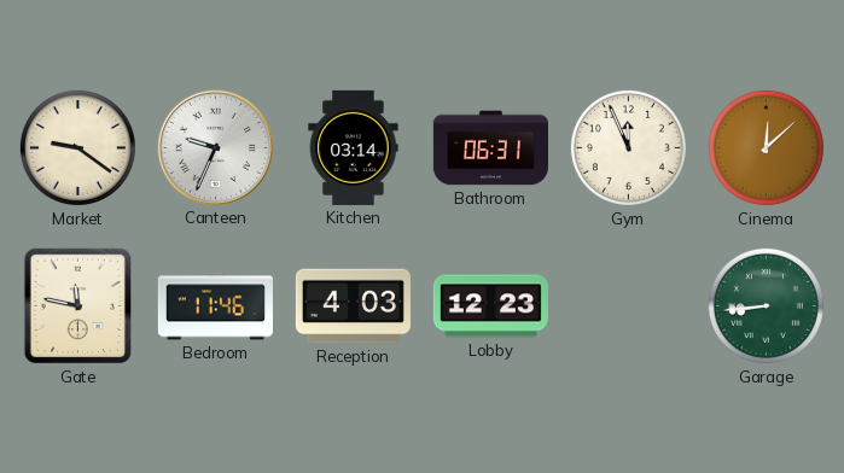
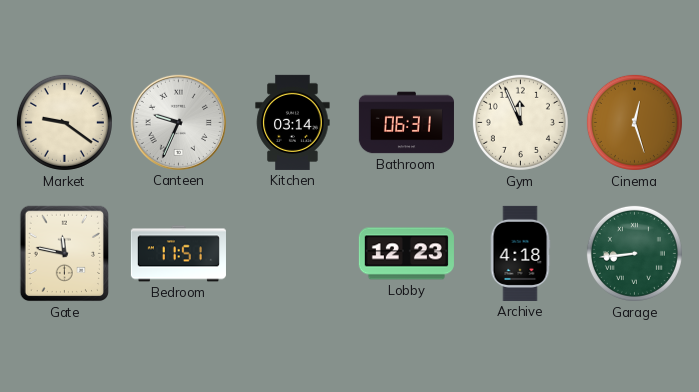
Cinema: 12:08 -> 12:27
Bedroom: 11:46 -> 11:51
Reception: 4:03 -> none
Archive: none -> 4:18
